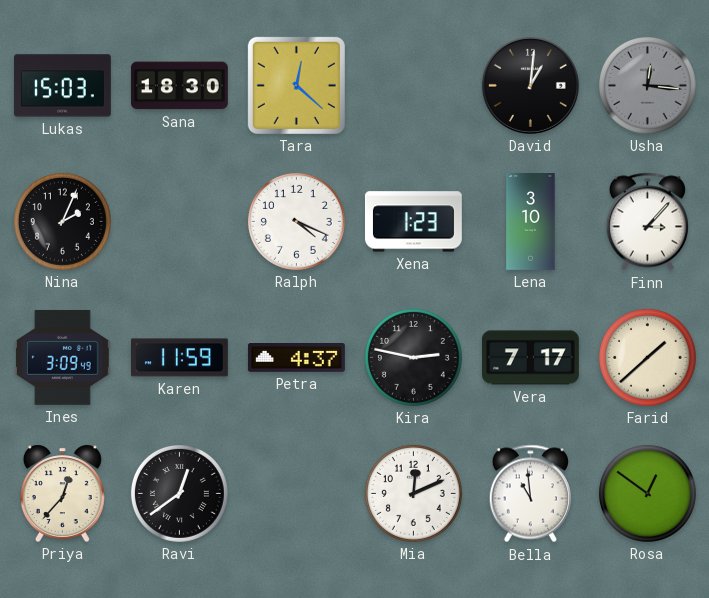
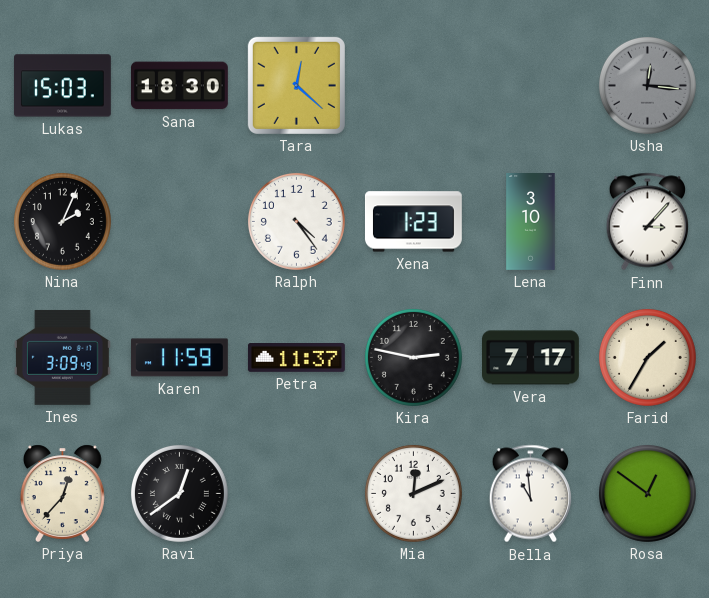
David: 1:01 -> none
Ralph: 4:19 -> 4:24
Petra: 4:37 -> 11:37
Farid: 1:38 -> 1:35
